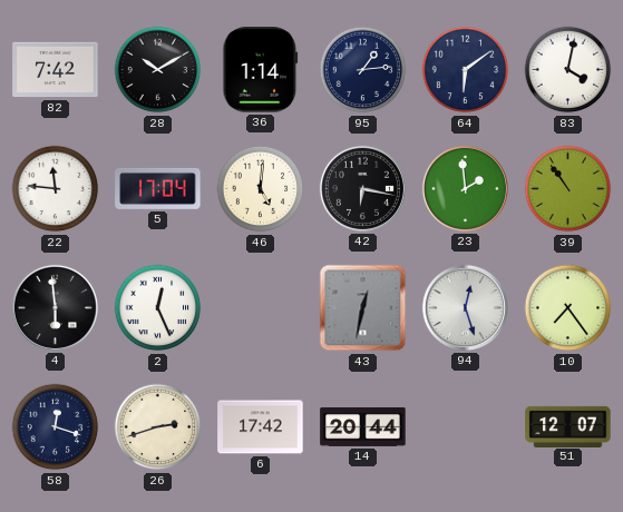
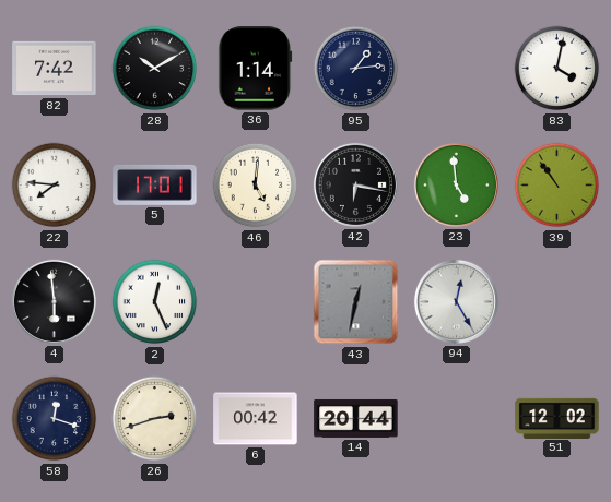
64: 6:09 -> none
22: 11:46 -> 7:46
5: 17:04 -> 17:01
23: 1:59 -> 4:59
94: 12:27 -> 12:25
10: 7:24 -> none
6: 17:42 -> 00:42
51: 12:07 -> 12:02
